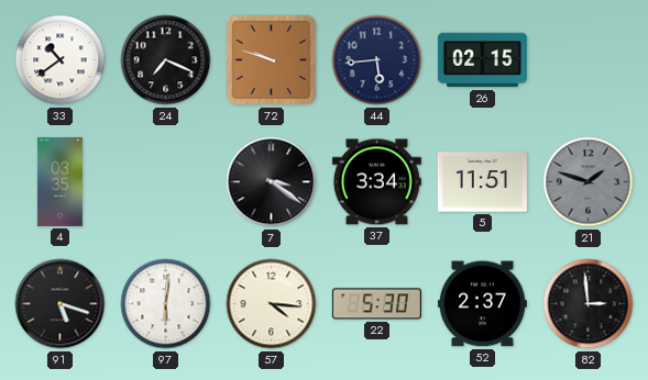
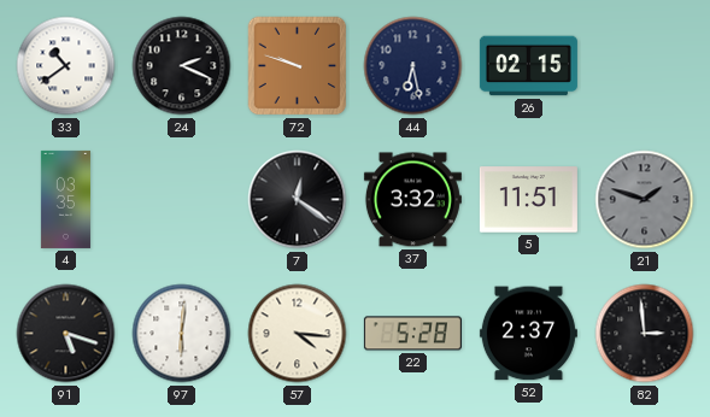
24: 7:19 -> 2:19
44: 5:44 -> 6:28
7: 3:21 -> 12:21
37: 3:34 -> 3:32
22: 5:30 -> 5:28
